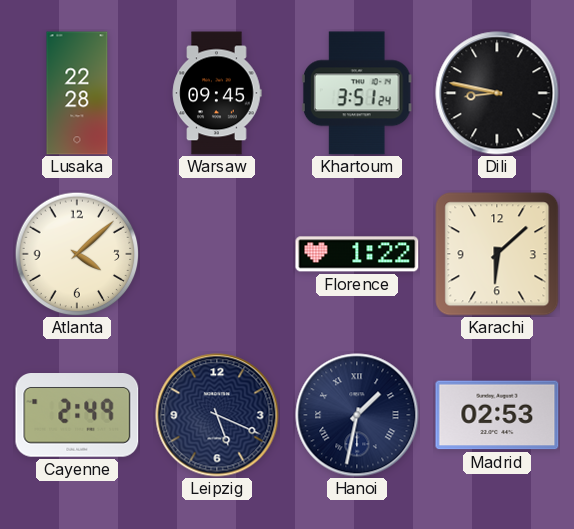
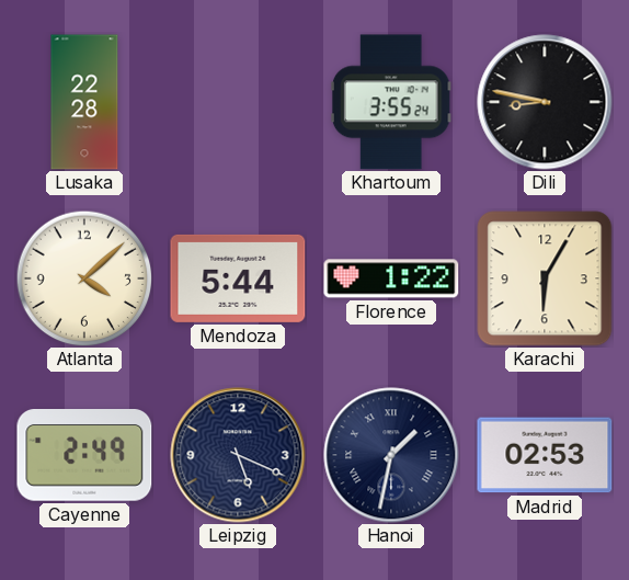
Warsaw: 09:45 -> none
Khartoum: 3:51 -> 3:55
Mendoza: none -> 5:44
Karachi: 6:08 -> 6:05
